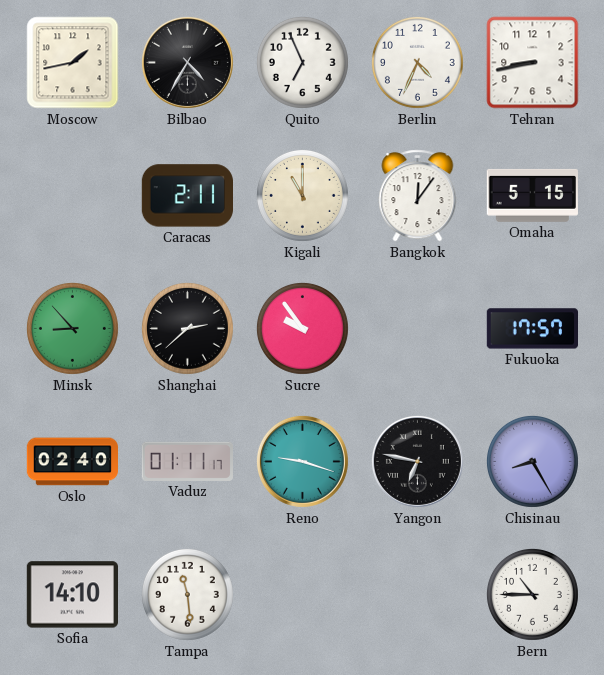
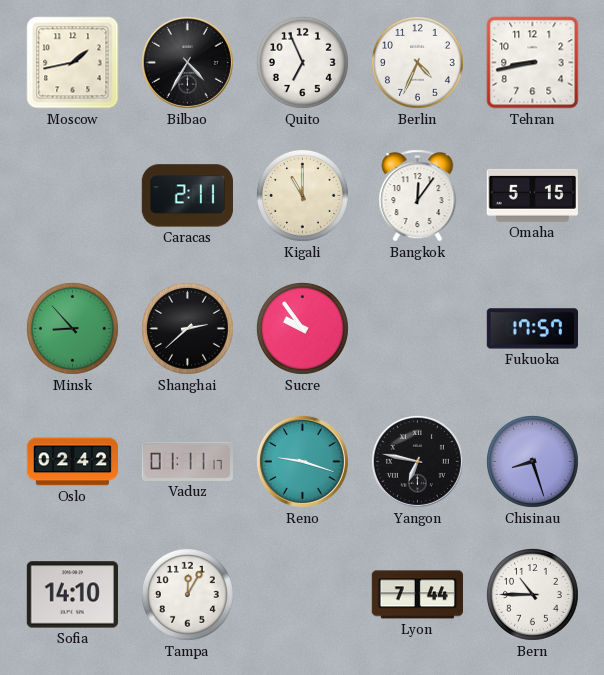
Oslo: 02:40 -> 02:42
Chisinau: 8:25 -> 8:27
Tampa: 11:29 -> 12:05
Lyon: none -> 7:44
